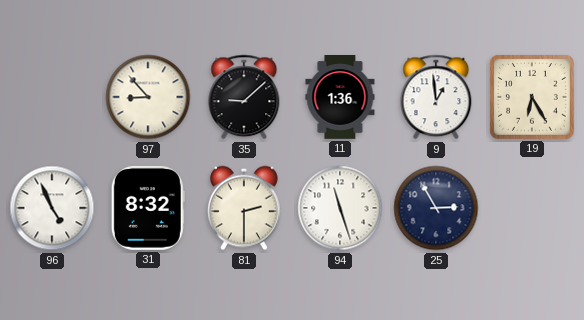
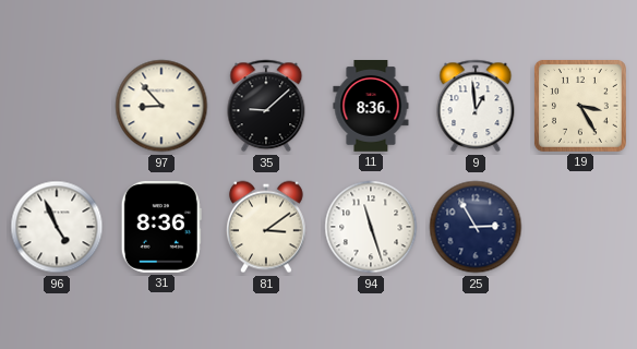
11: 1:36 -> 8:36
19: 6:25 -> 3:25
31: 8:32 -> 8:36
81: 2:30 -> 3:09
